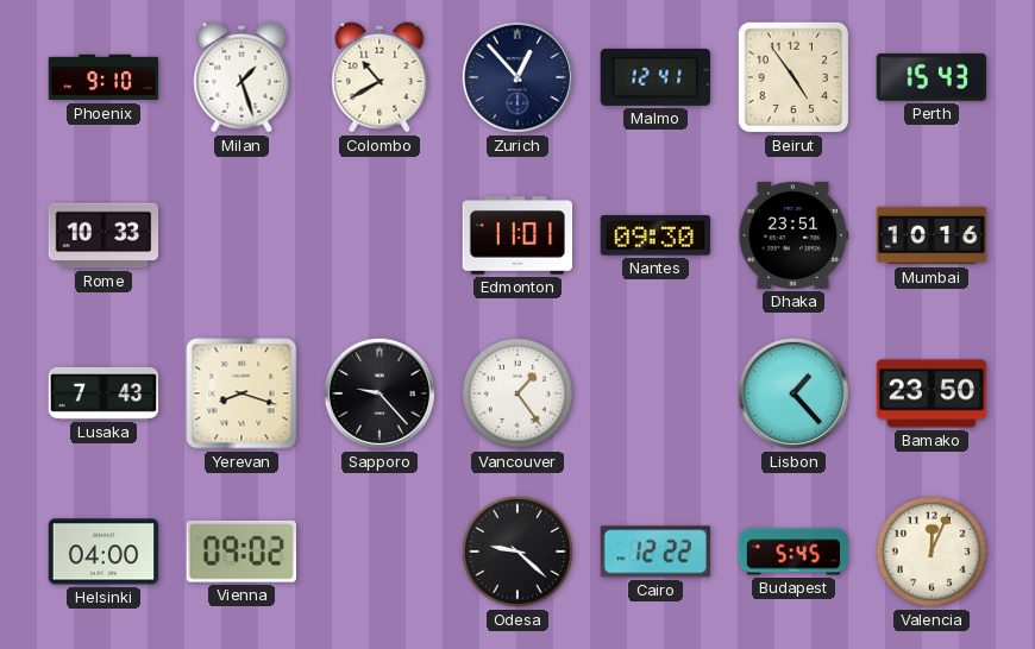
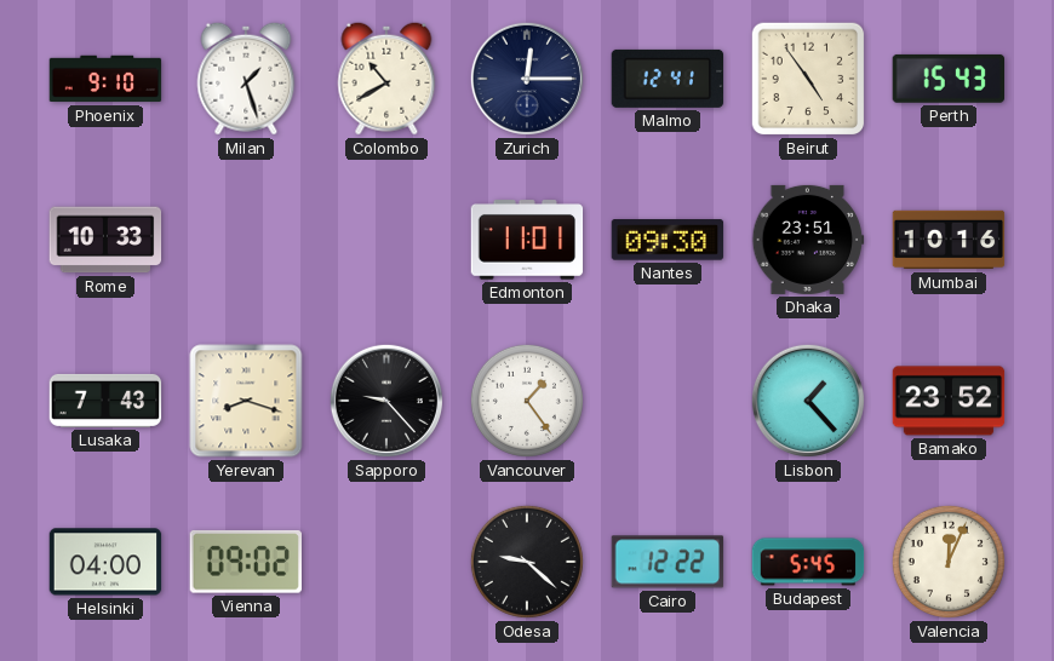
Zurich: 12:53 -> 12:15
Bamako: 23:50 -> 23:52
